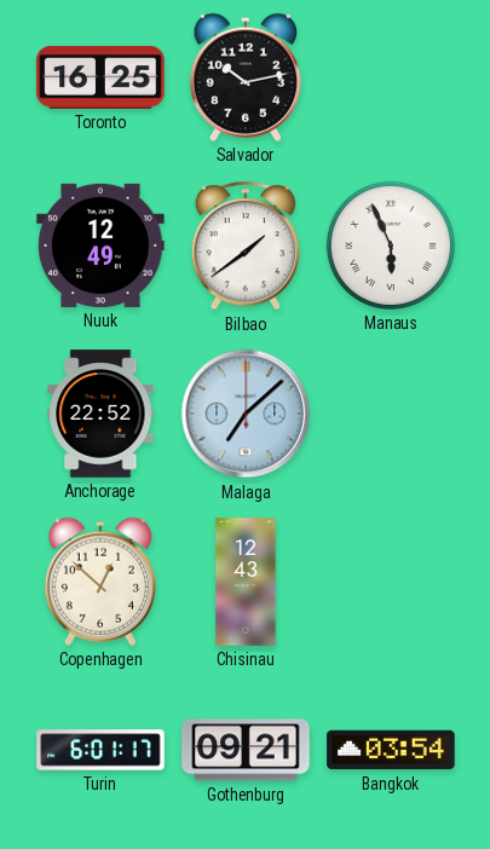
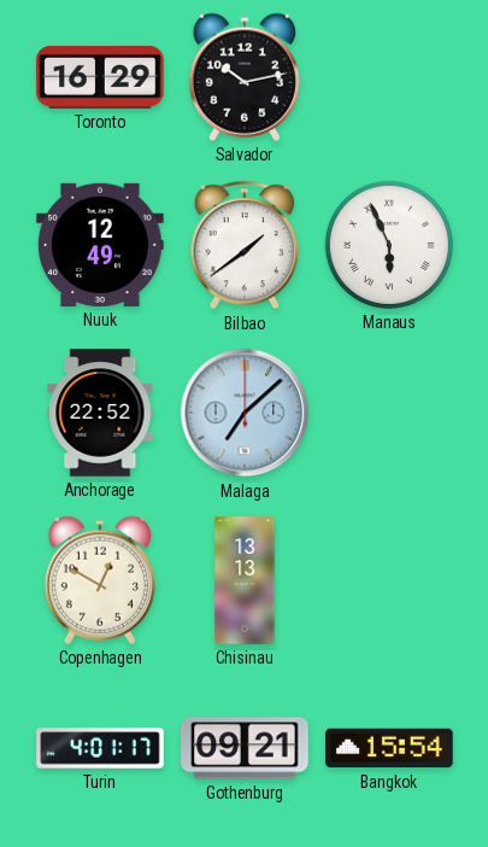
Toronto: 16:25 -> 16:29
Copenhagen: 12:52 -> 12:50
Chisinau: 12:43 -> 13:13
Turin: 6:01 -> 4:01
Bangkok: 03:54 -> 15:54
